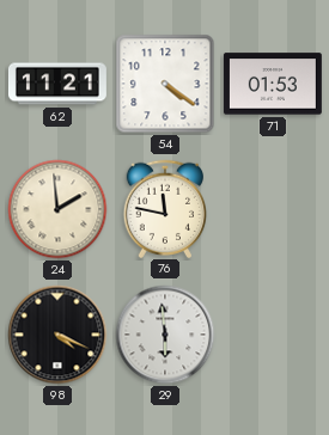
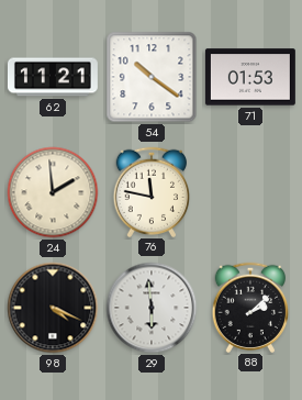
54: 4:21 -> 10:21
88: none -> 2:08
